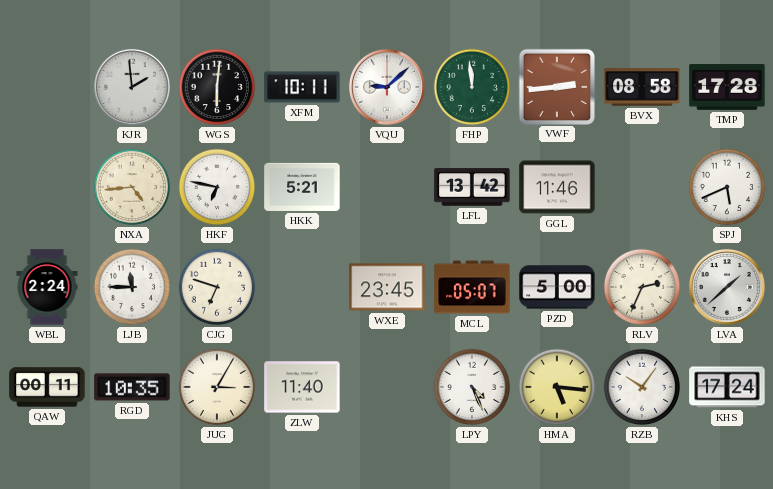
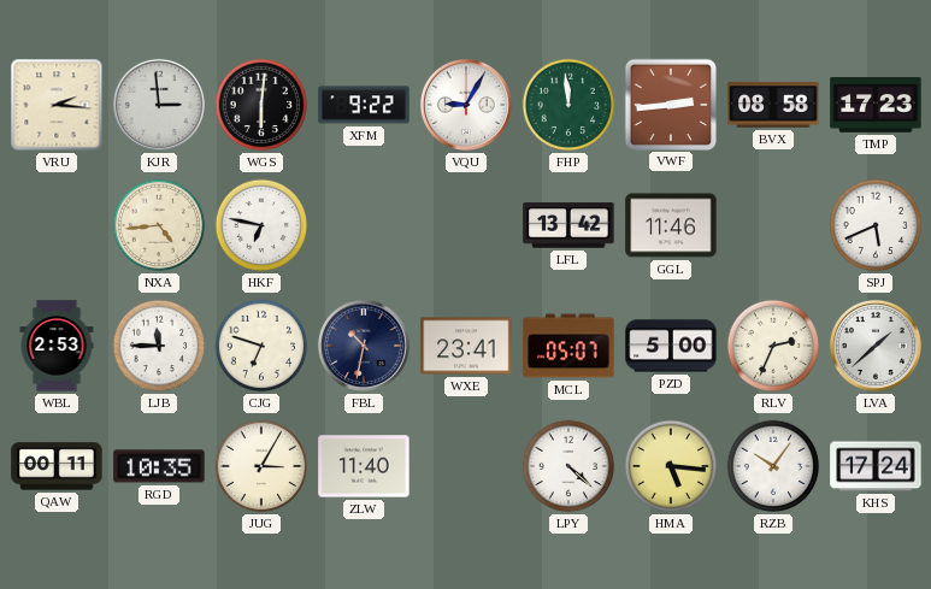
VRU: none -> 2:16
KJR: 1:59 -> 2:59
XFM: 10:11 -> 9:22
VQU: 9:08 -> 9:05
TMP: 17:28 -> 17:23
HKK: 5:21 -> none
WBL: 2:24 -> 2:53
FBL: none -> 10:32
WXE: 23:45 -> 23:41
LPY: 4:26 -> 4:22
